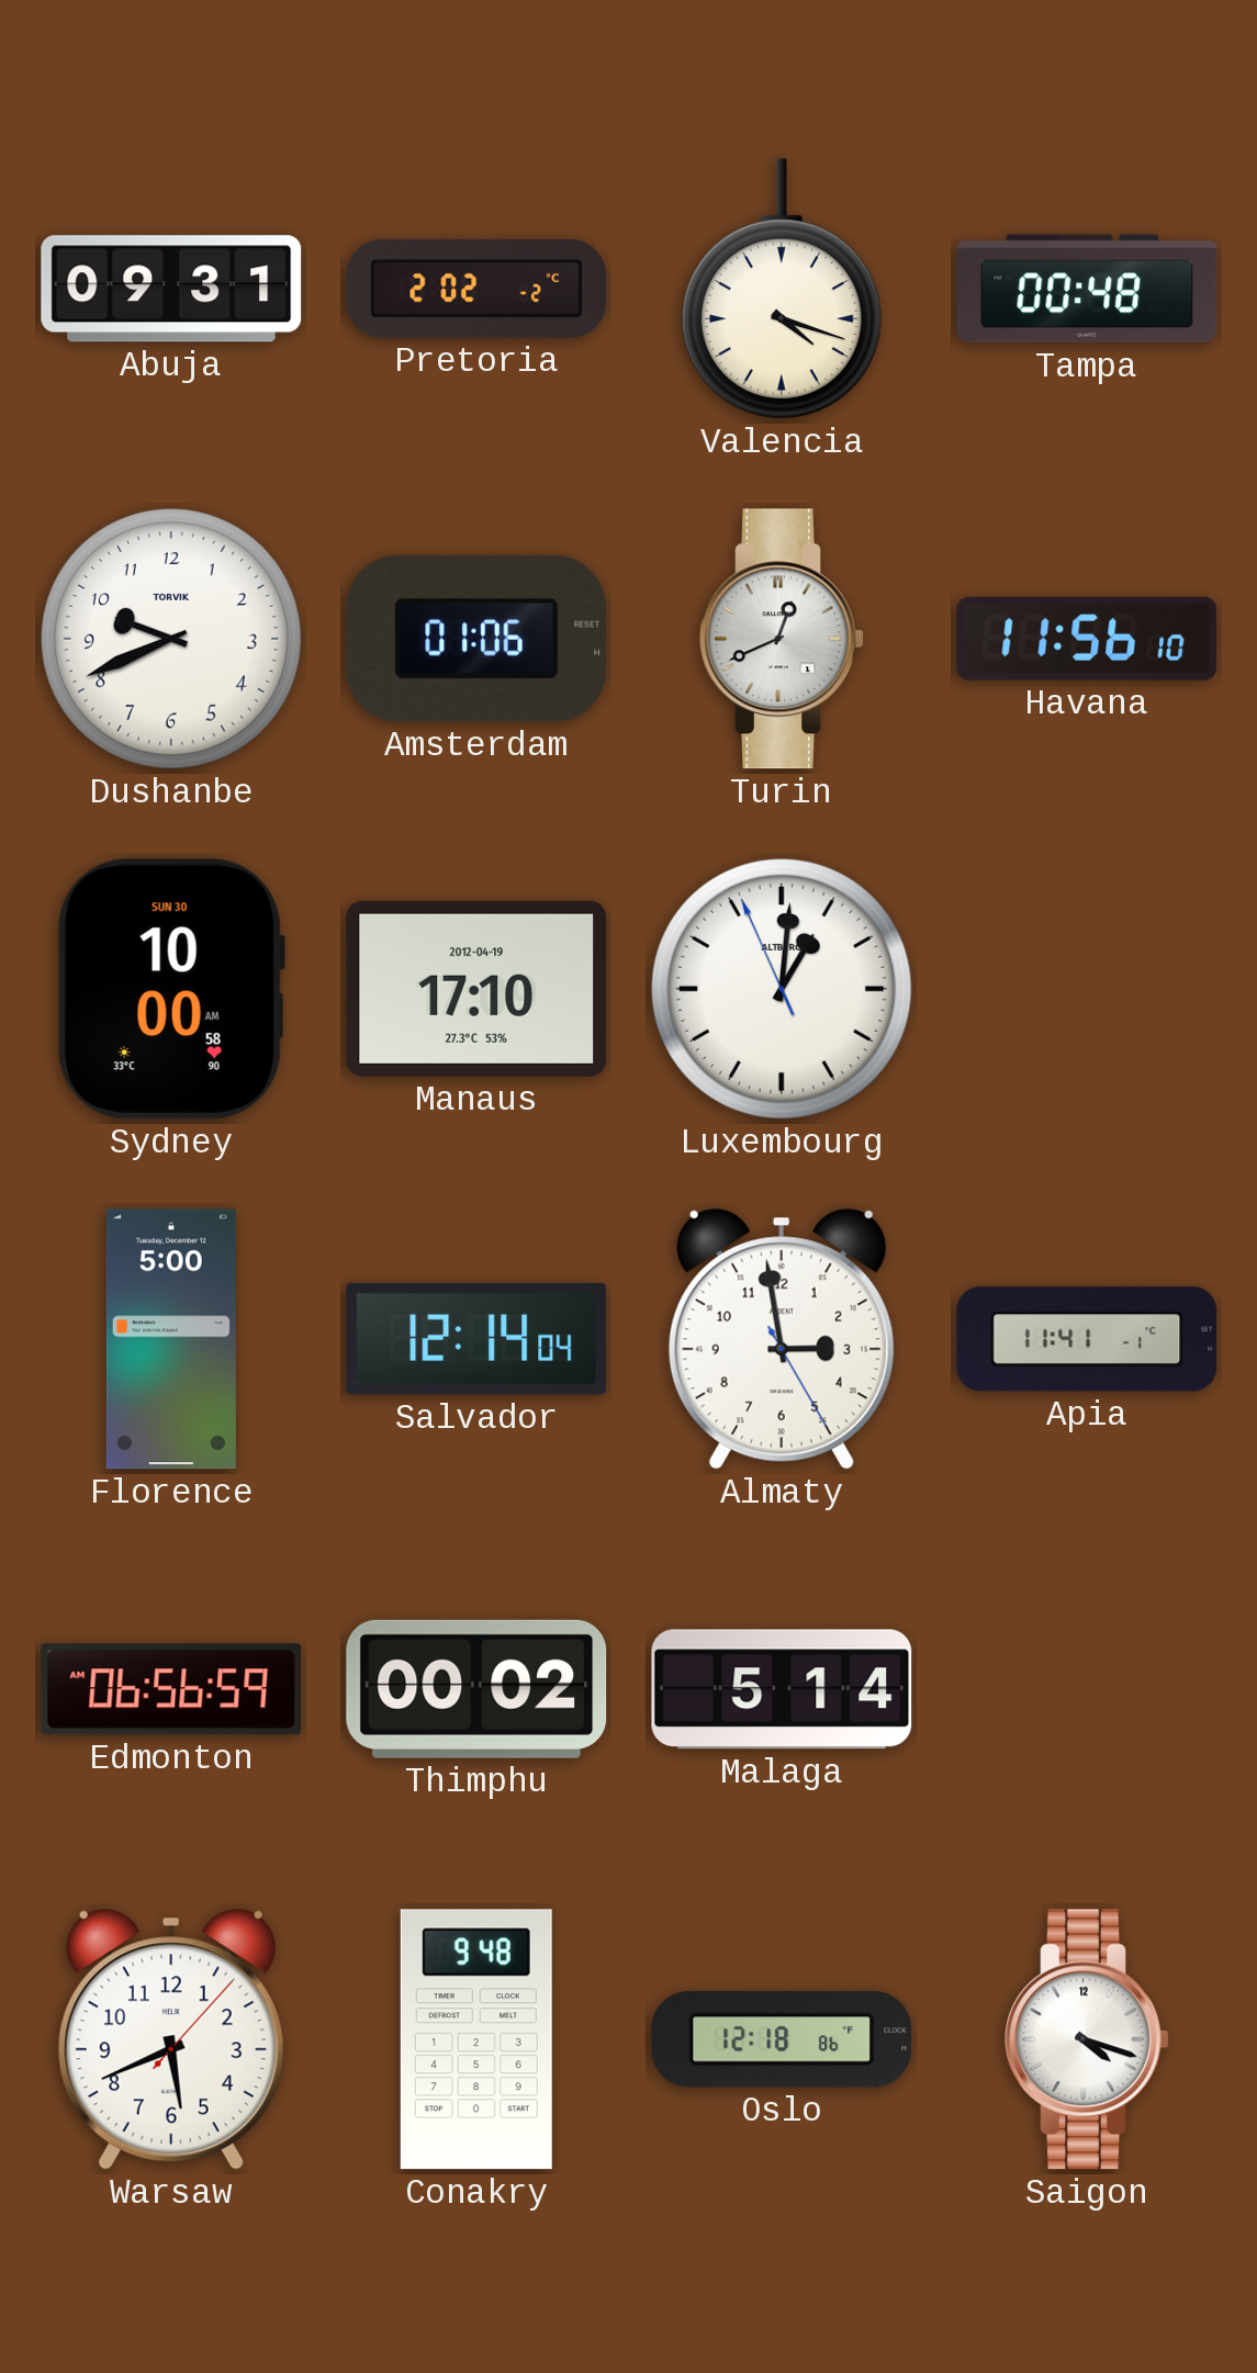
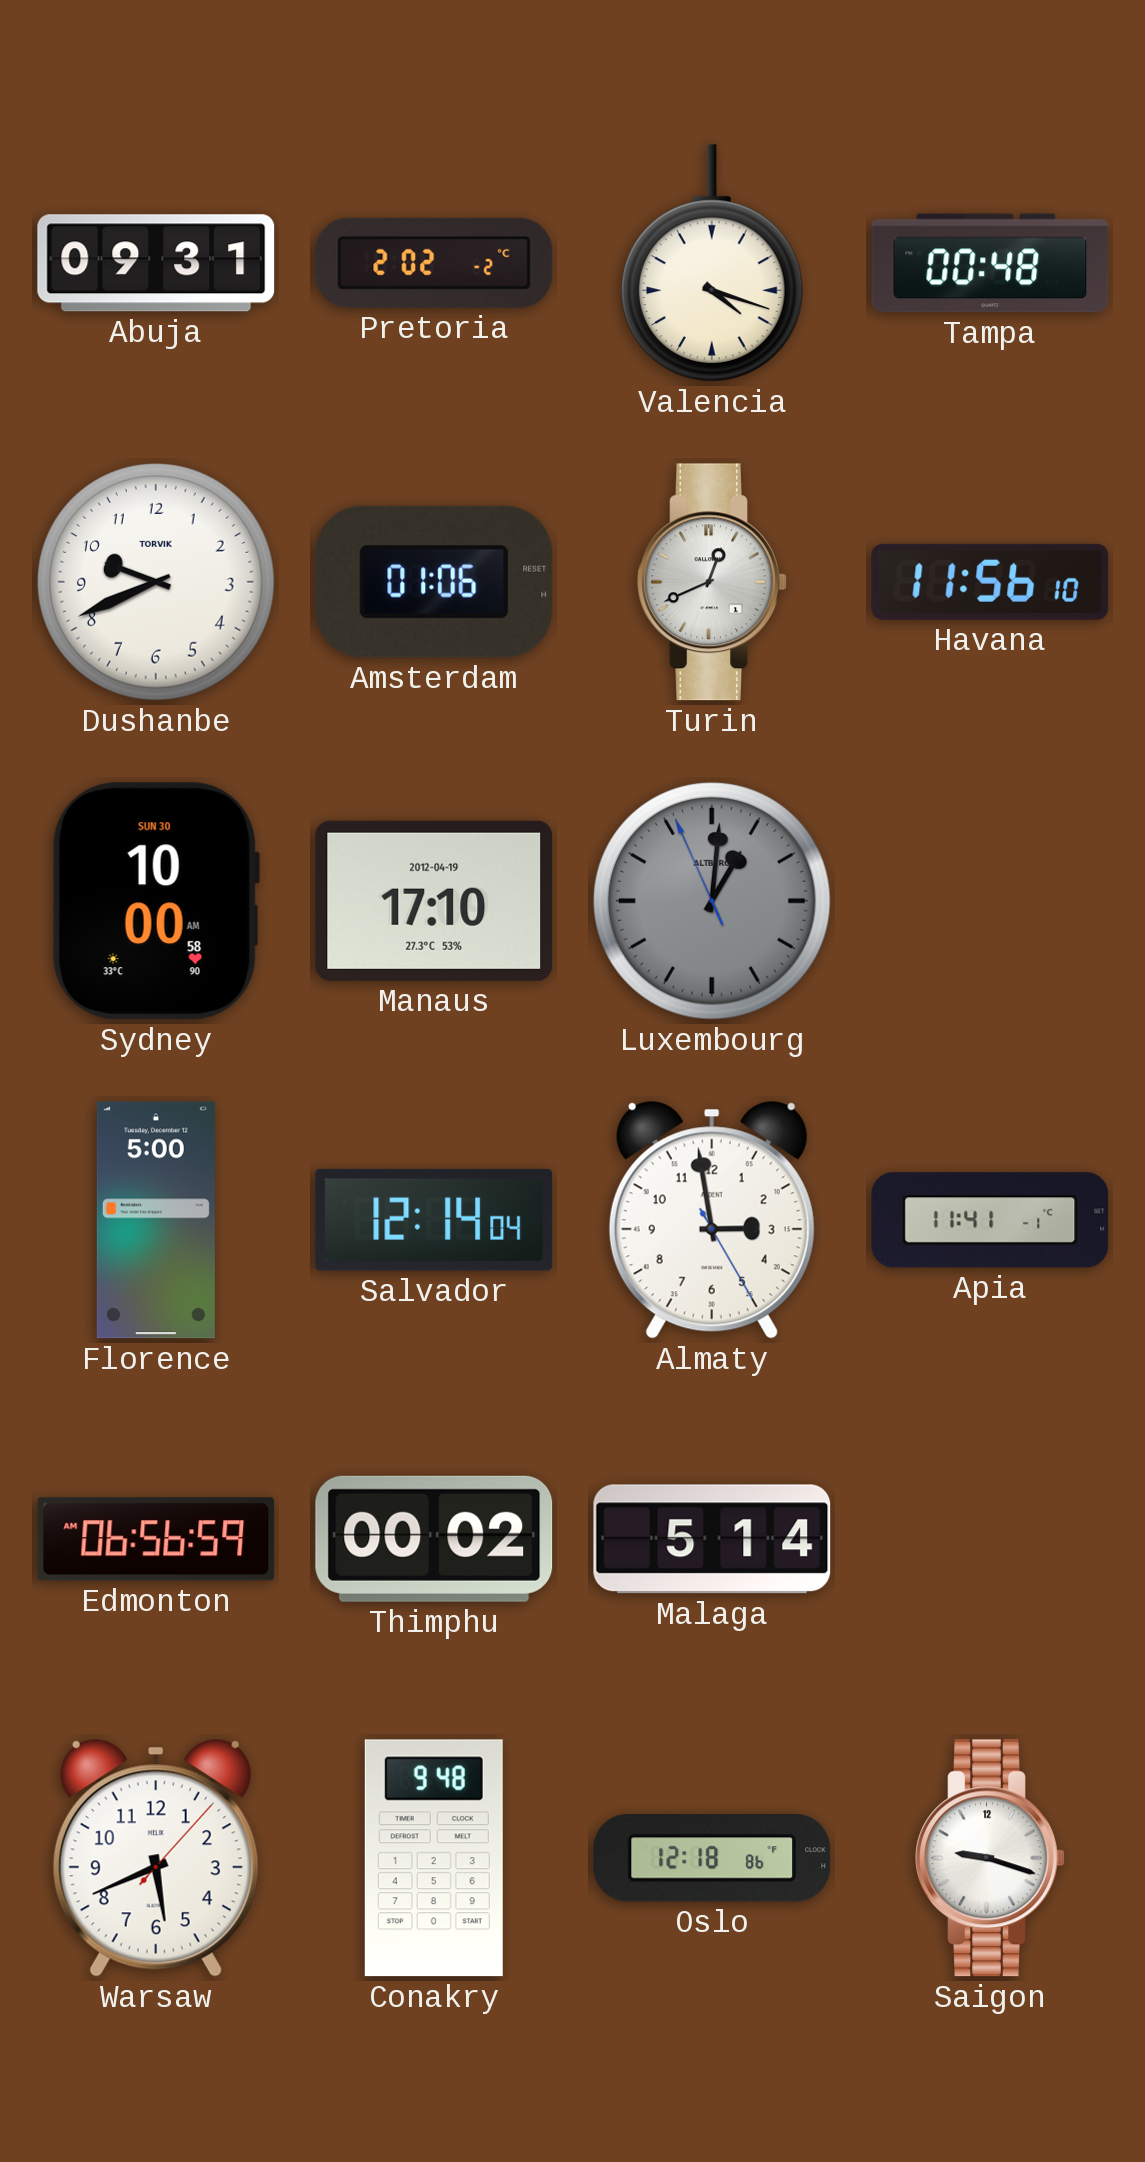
Luxembourg dial: white -> grey
Saigon: 4:18 -> 9:18
